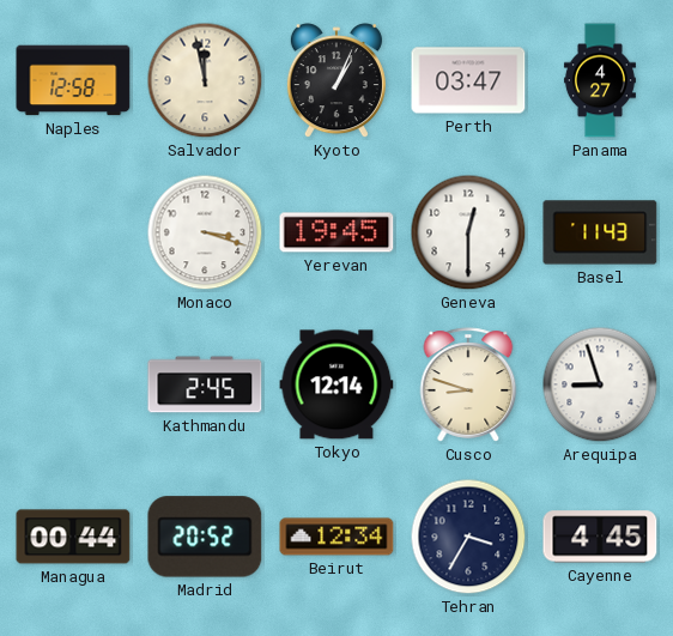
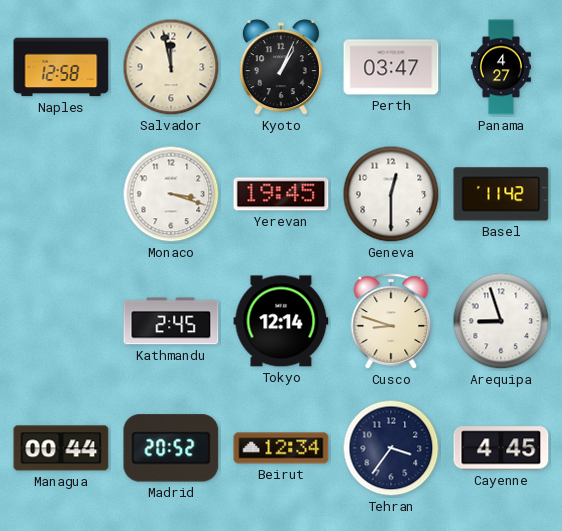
Basel: 11:43 -> 11:42
Tehran: 3:35 -> 3:36
